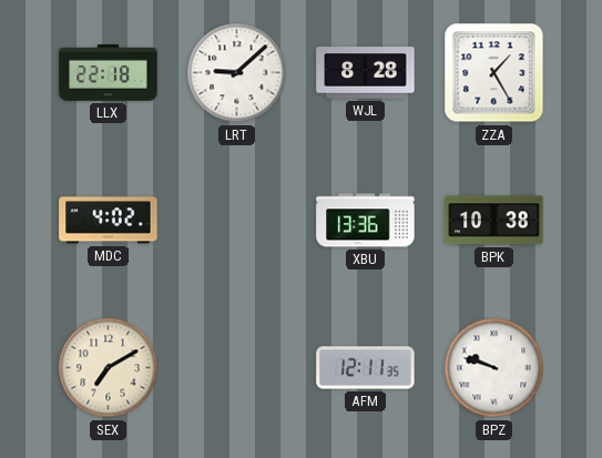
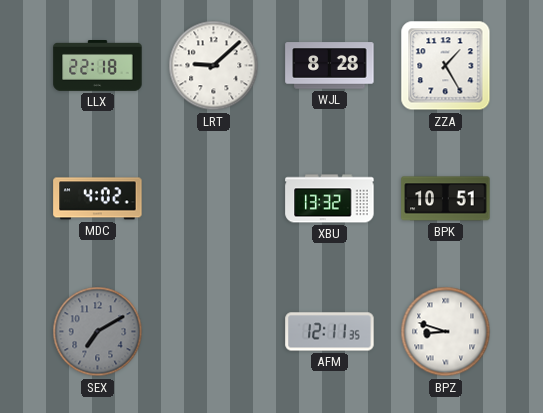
XBU: 13:36 -> 13:32
BPK: 10:38 -> 10:51
SEX dial: cream -> grey
BPZ: 9:48 -> 8:48
